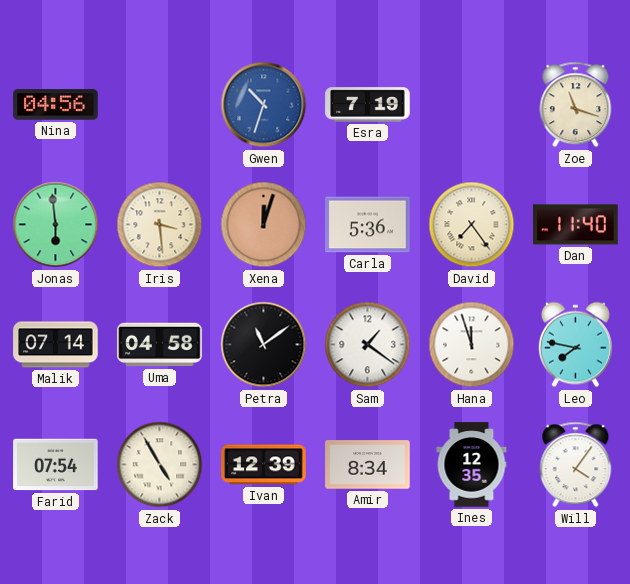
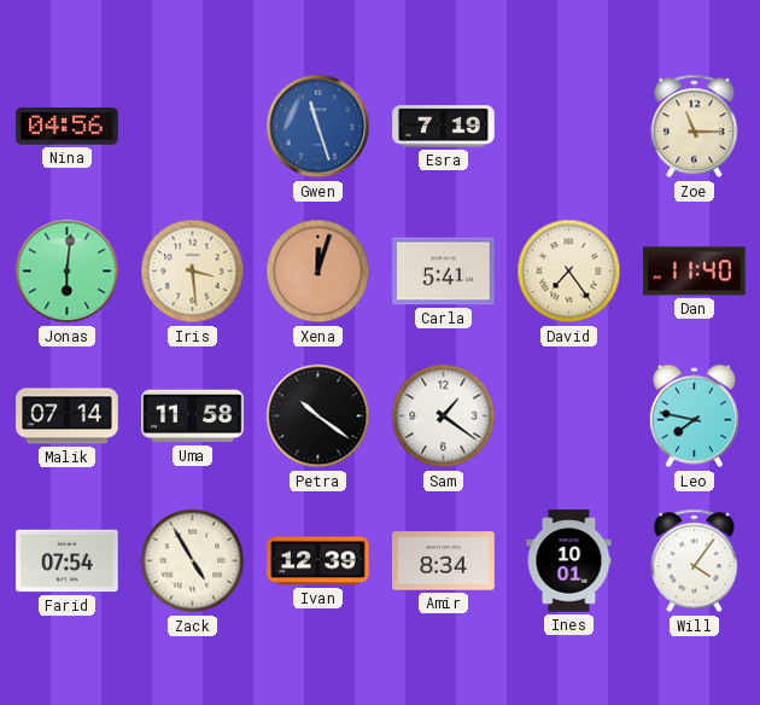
Gwen: 10:33 -> 11:27
Zoe: 11:18 -> 11:15
Jonas: 5:59 -> 6:01
Carla: 5:36 -> 5:41
Uma: 04:58 -> 11:58
Petra: 11:09 -> 10:21
Hana: 11:57 -> none
Ines: 12:35 -> 10:01
